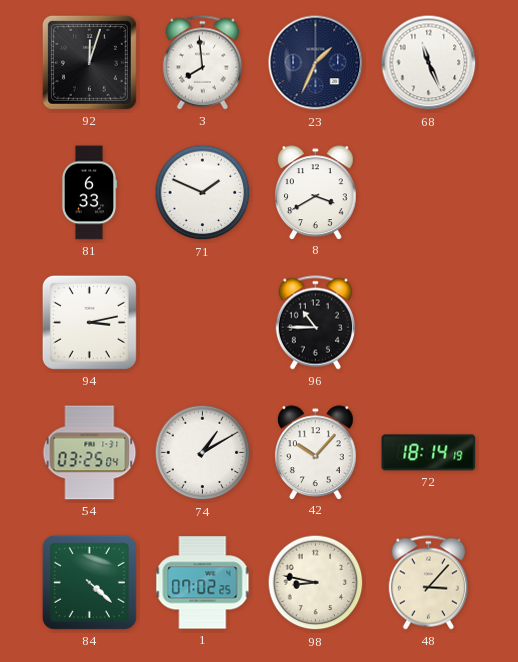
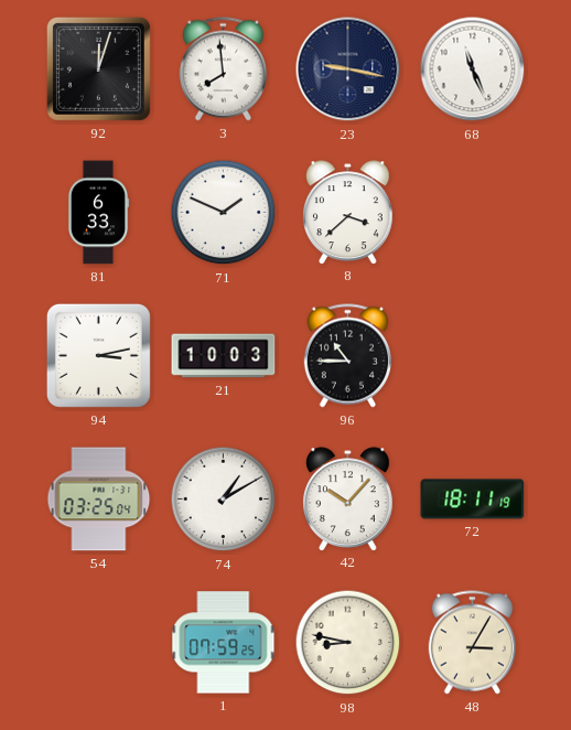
23: 1:34 -> 9:17
8: 3:40 -> 3:38
21: none -> 10:03
72: 18:14 -> 18:11
84: 4:22 -> none
1: 07:02 -> 07:59
48: 3:07 -> 3:05
